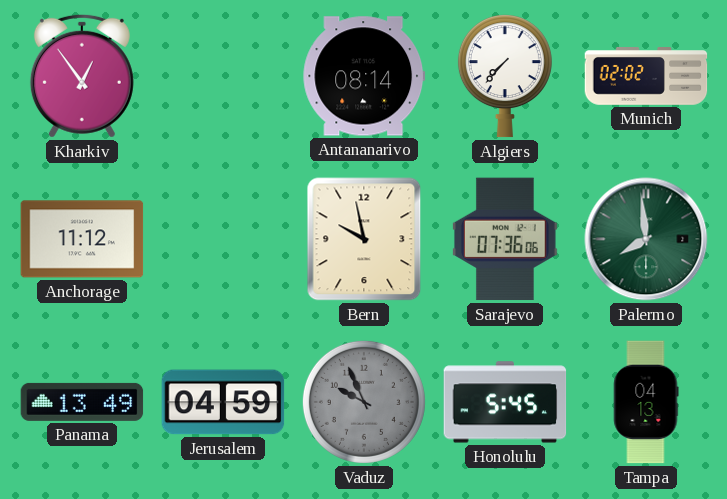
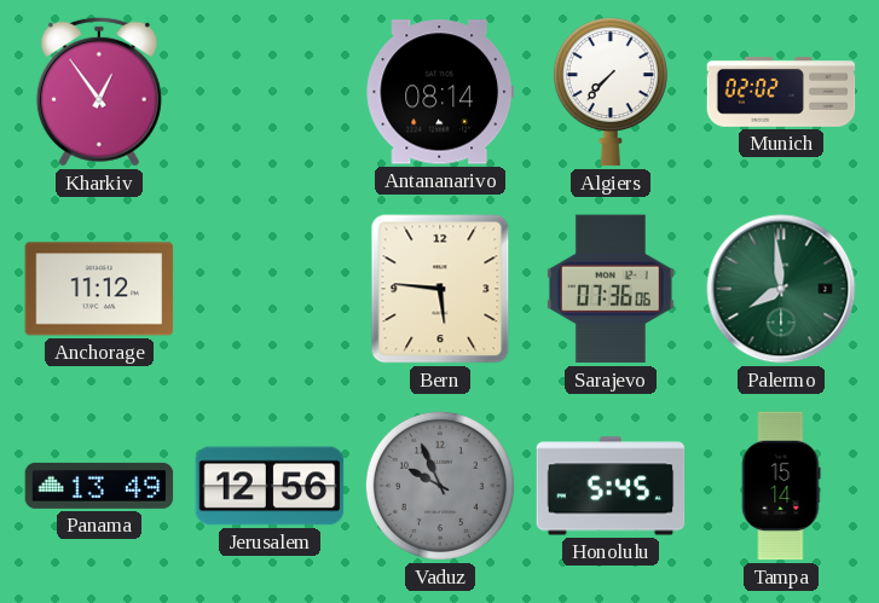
Bern: 9:58 -> 5:46
Jerusalem: 04:59 -> 12:56
Tampa: 04:13 -> 15:14
